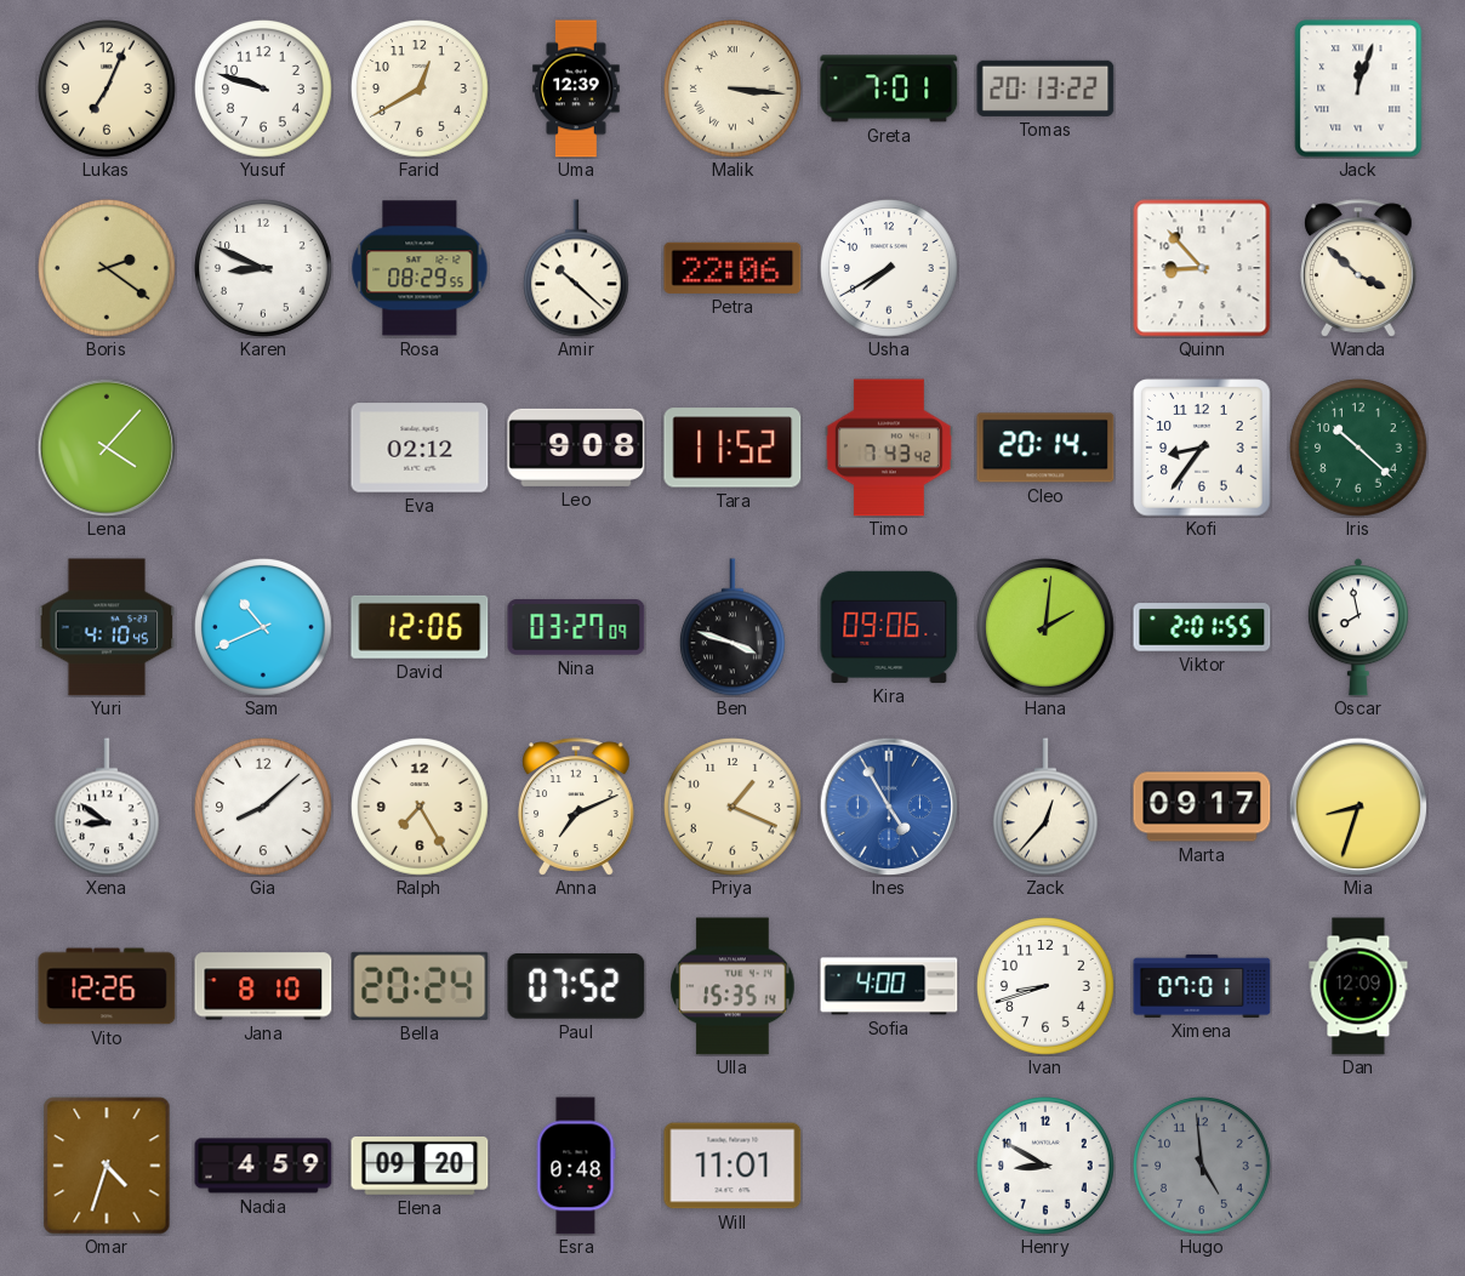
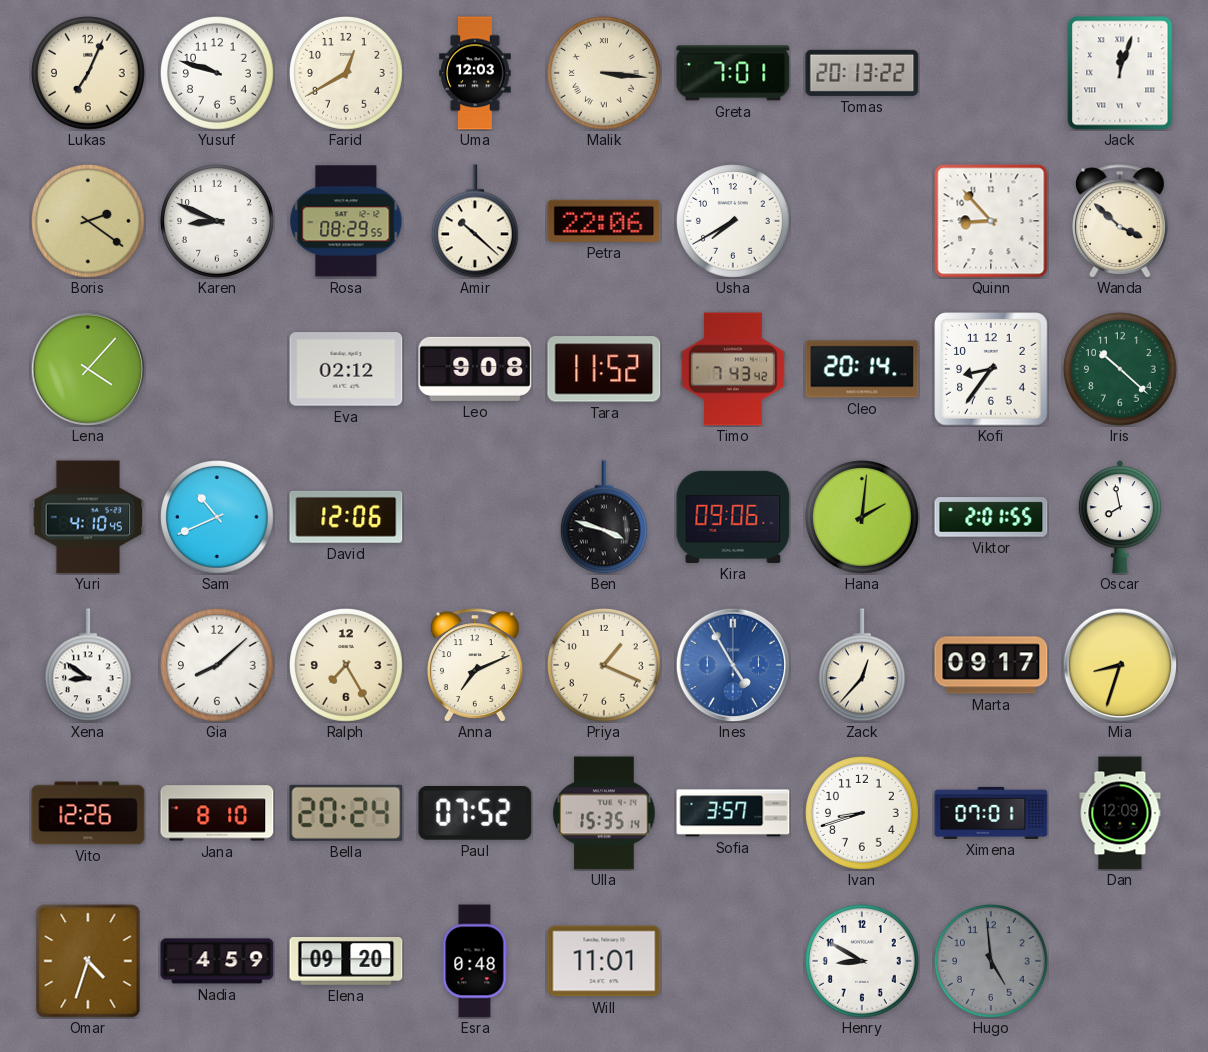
Uma: 12:39 -> 12:03
Nina: 03:27 -> none
Sofia: 4:00 -> 3:57
